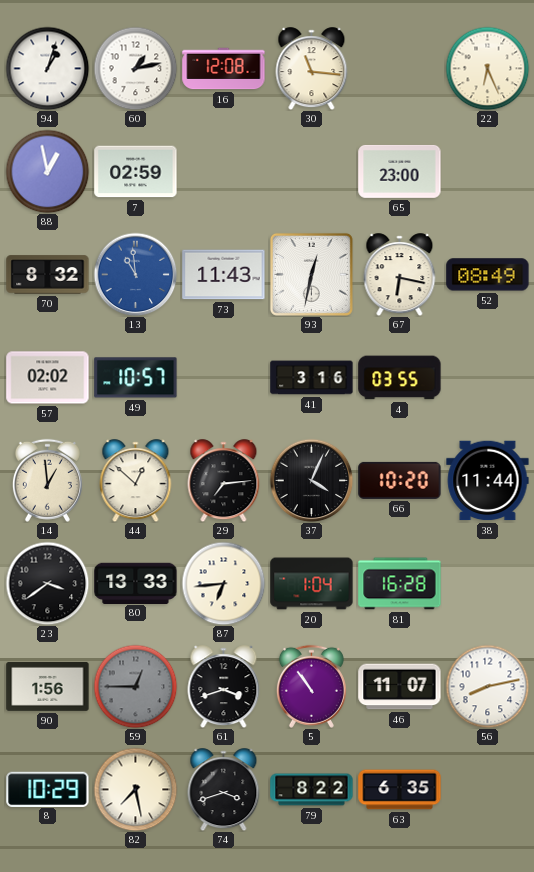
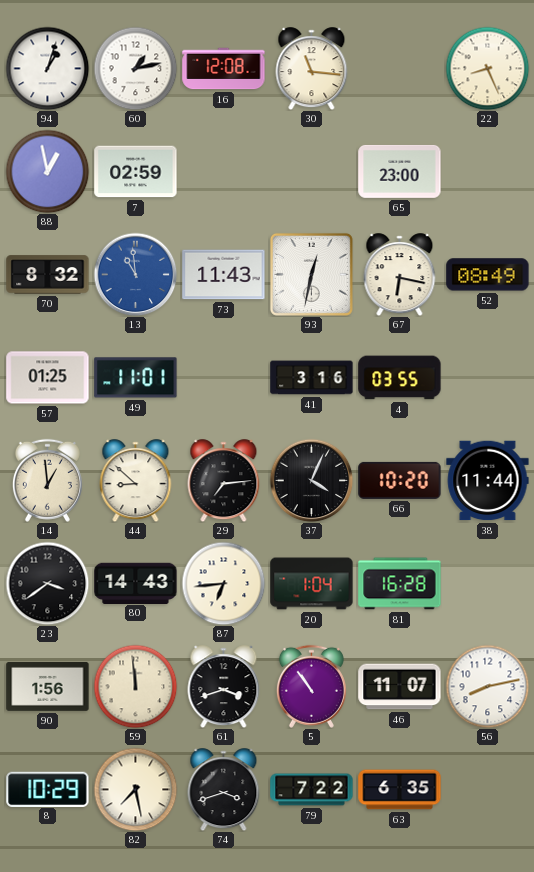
22: 6:26 -> 8:26
57: 02:02 -> 01:25
49: 10:57 -> 11:01
44: 12:52 -> 8:52
80: 13:33 -> 14:43
59: 12:45 -> 11:59
59 dial: grey -> cream
79: 8:22 -> 7:22
